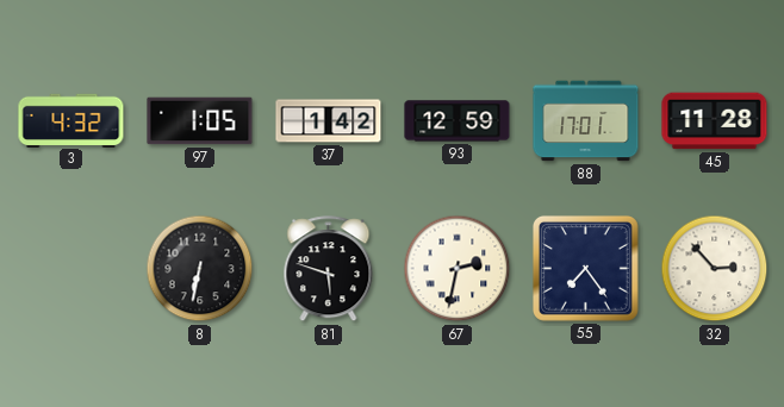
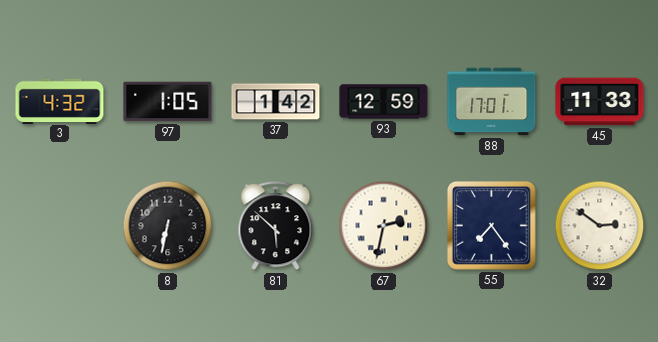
45: 11:28 -> 11:33
81: 5:48 -> 5:52
32: 2:53 -> 2:51
